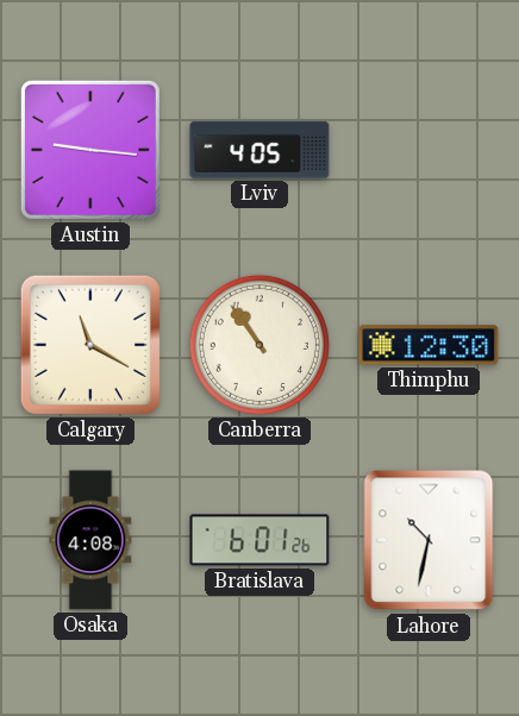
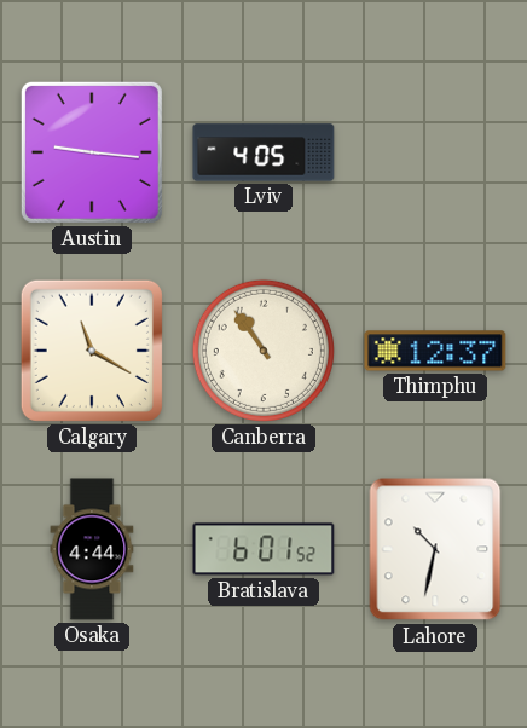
Thimphu: 12:30 -> 12:37
Osaka: 4:08 -> 4:44
Bratislava: 6:01:26 -> 6:01:52
